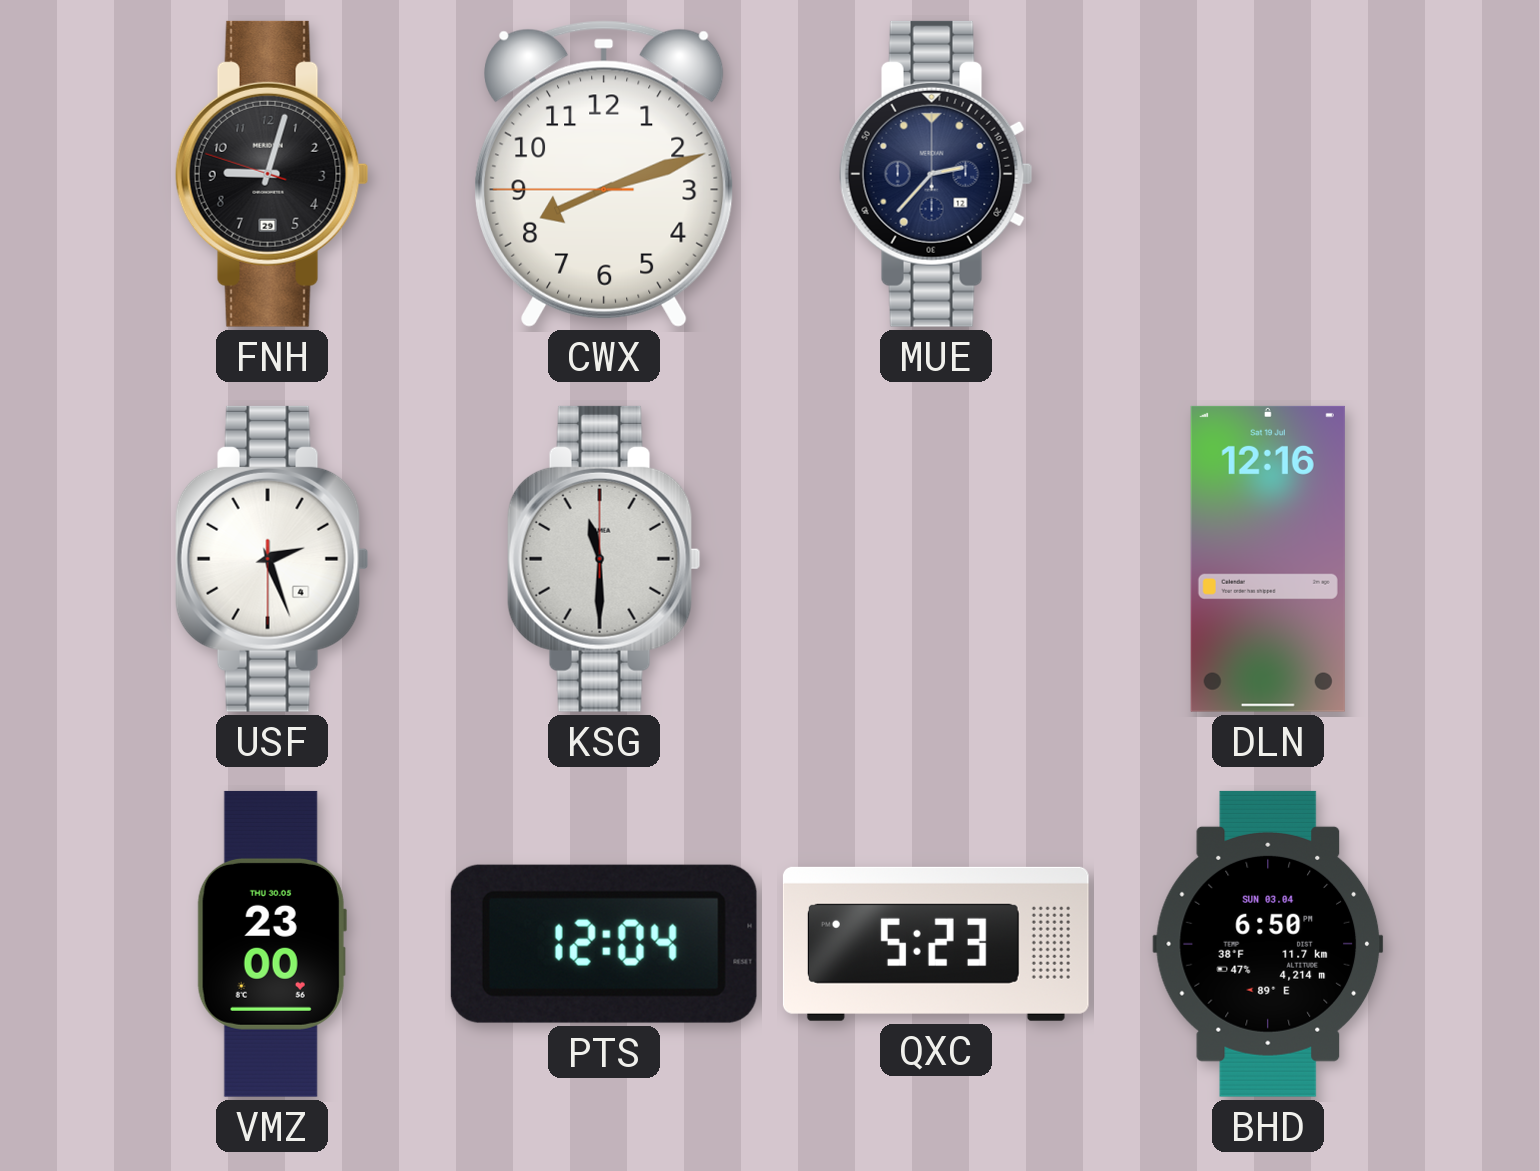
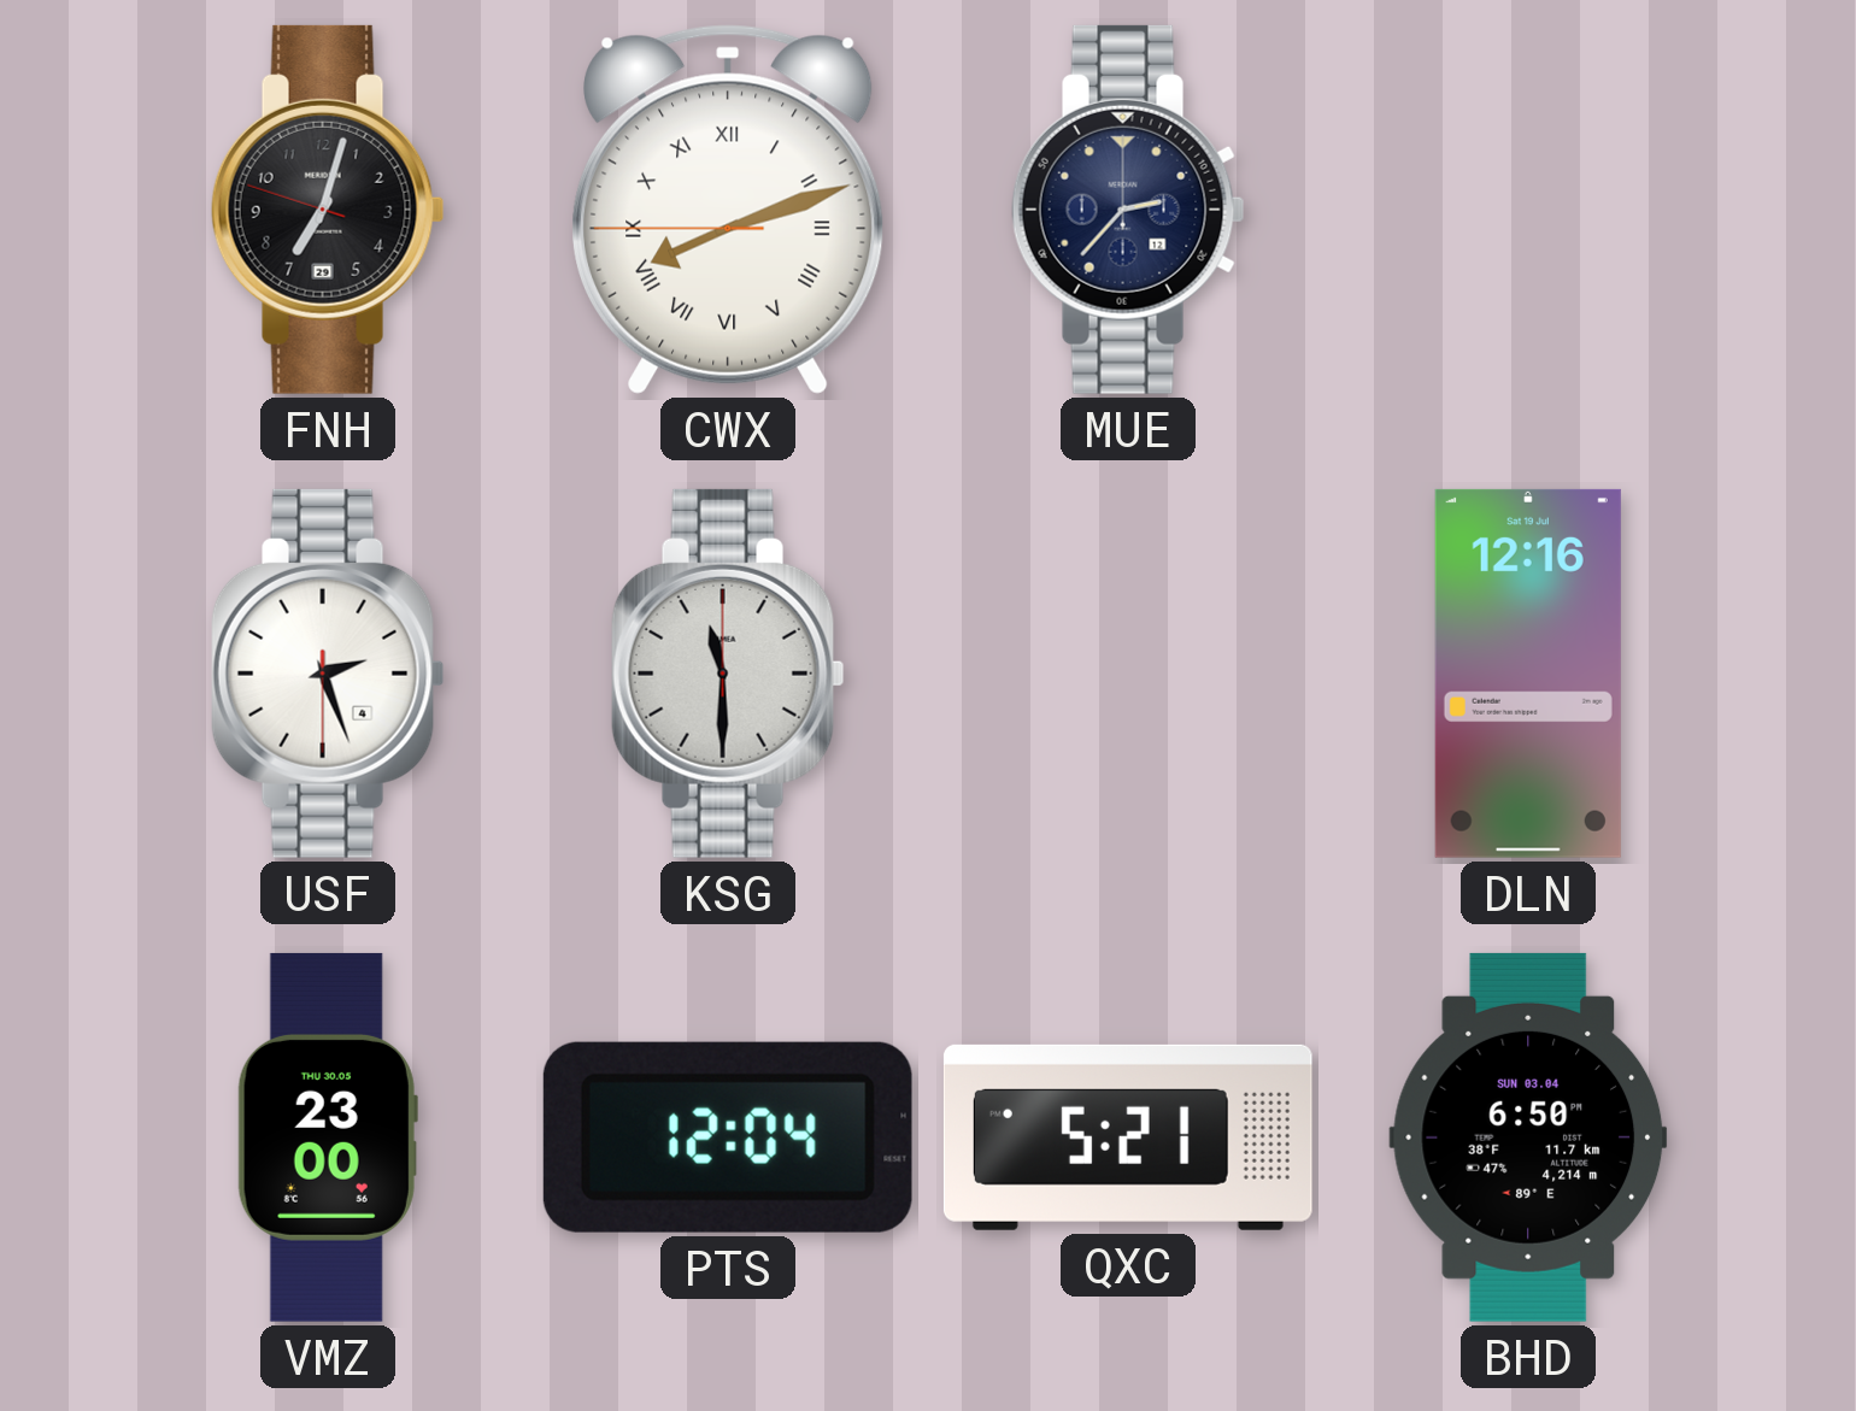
FNH: 9:02 -> 7:02
CWX numerals: Arabic -> Roman
QXC: 5:23 -> 5:21
